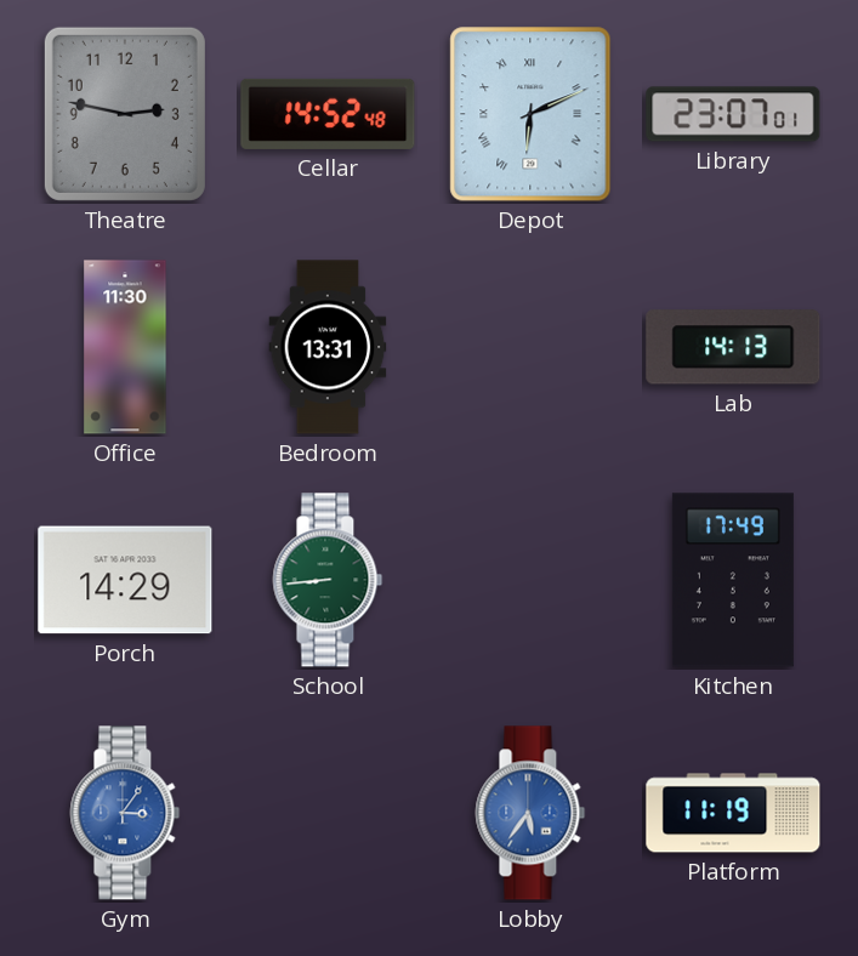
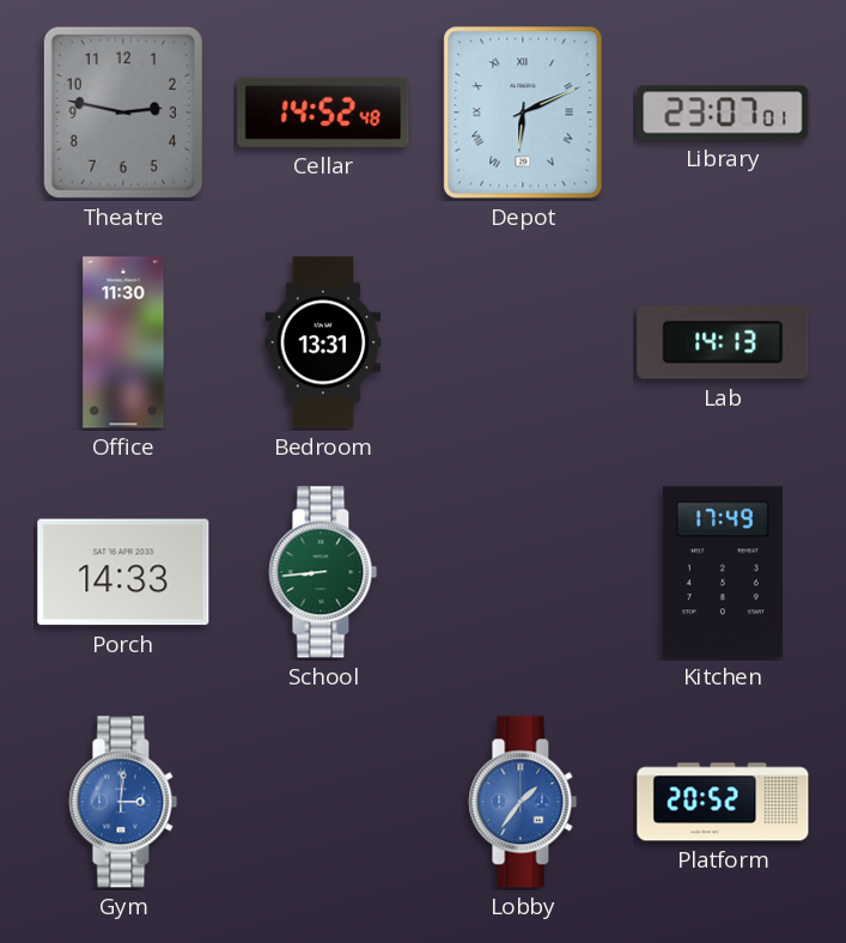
Porch: 14:29 -> 14:33
Gym: 3:06 -> 3:01
Lobby: 5:36 -> 1:36
Platform: 11:19 -> 20:52
